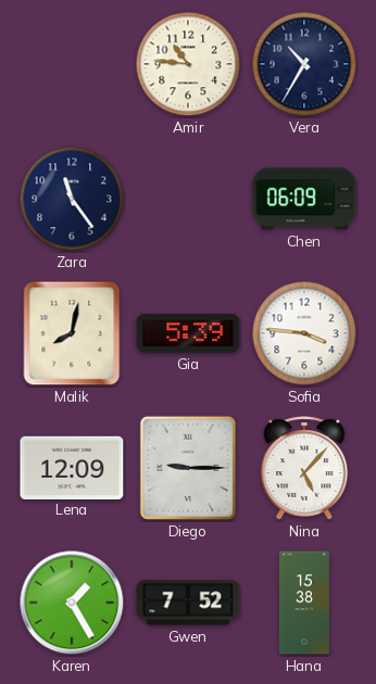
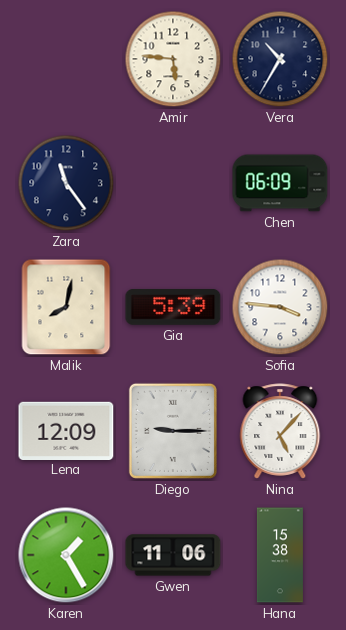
Amir: 10:46 -> 5:46
Gwen: 7:52 -> 11:06
